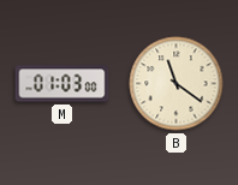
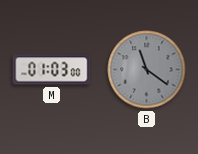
B dial: cream -> grey
